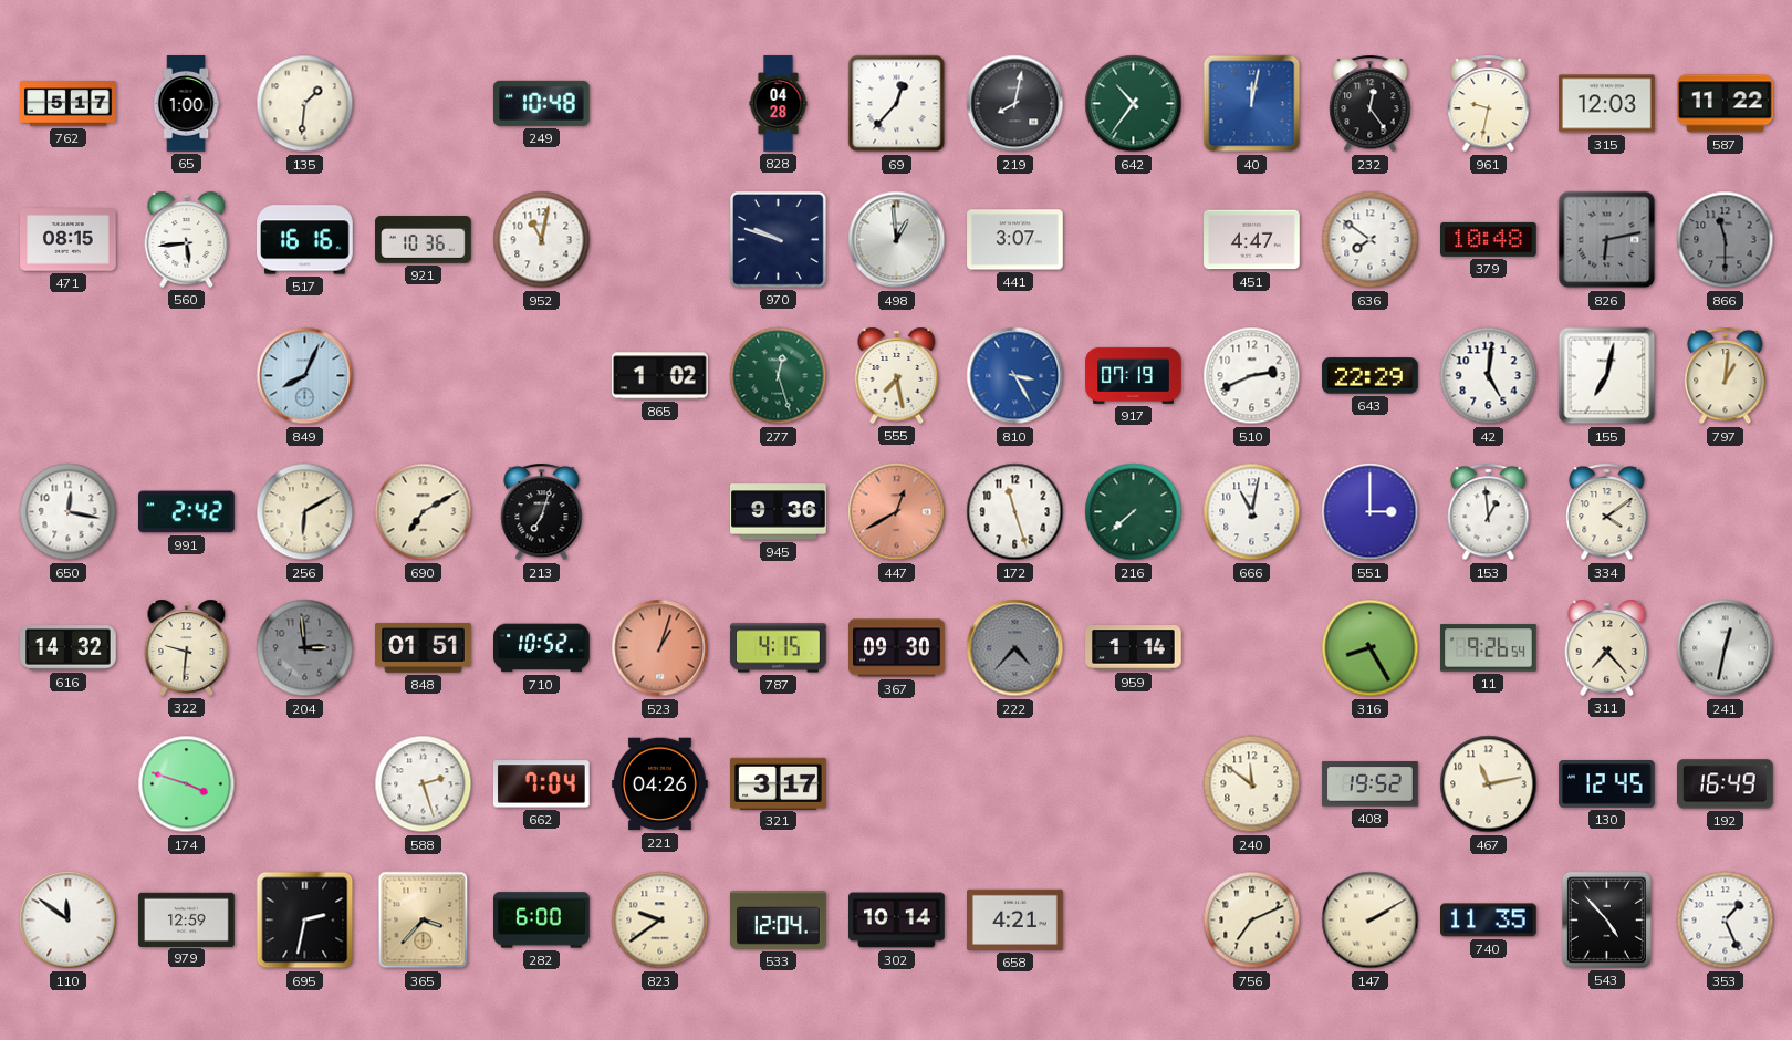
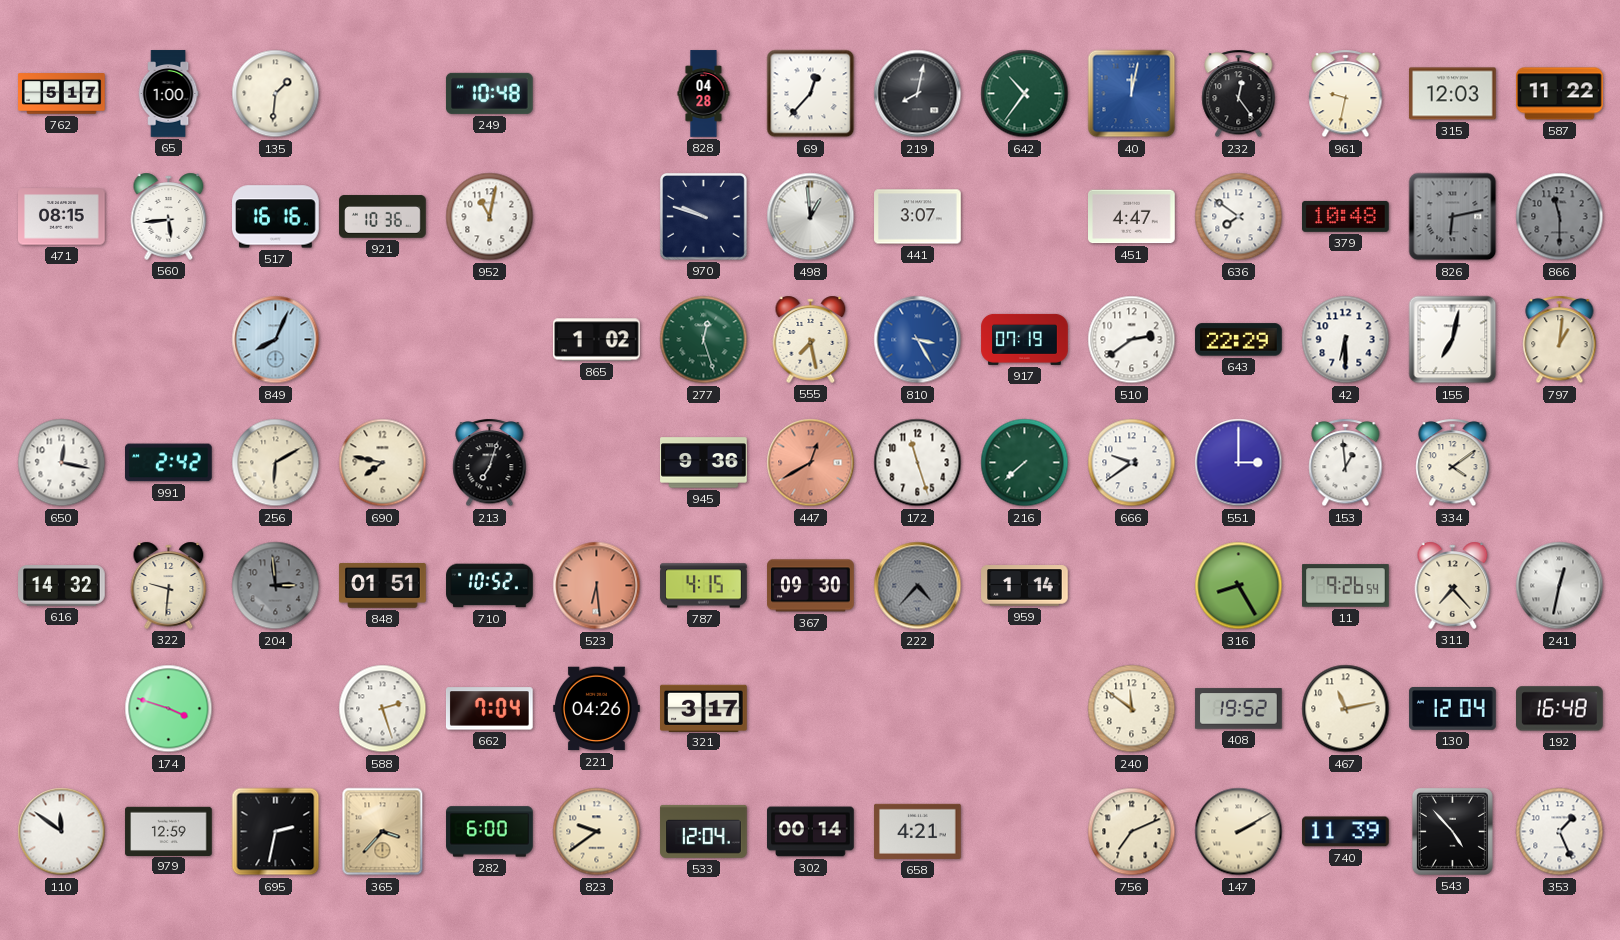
510: 2:41 -> 2:39
42: 5:01 -> 6:30
690: 7:10 -> 7:47
666: 11:02 -> 9:39
523: 1:03 -> 6:29
130: 12:45 -> 12:04
192: 16:49 -> 16:48
302: 10:14 -> 00:14
740: 11:35 -> 11:39
